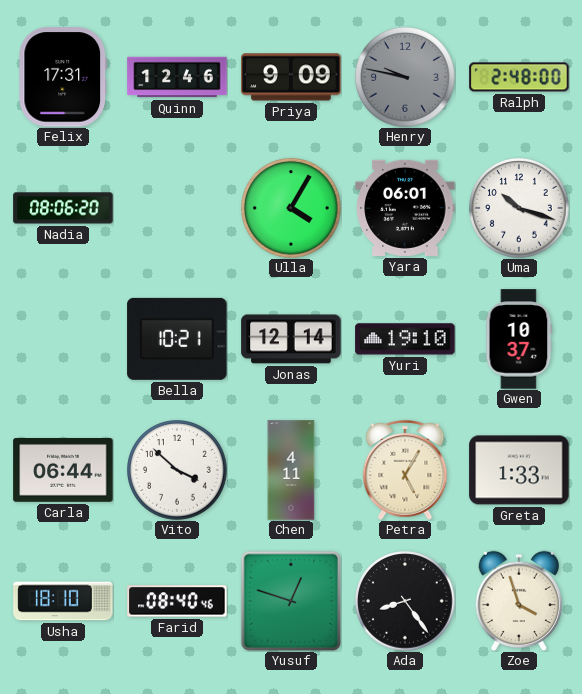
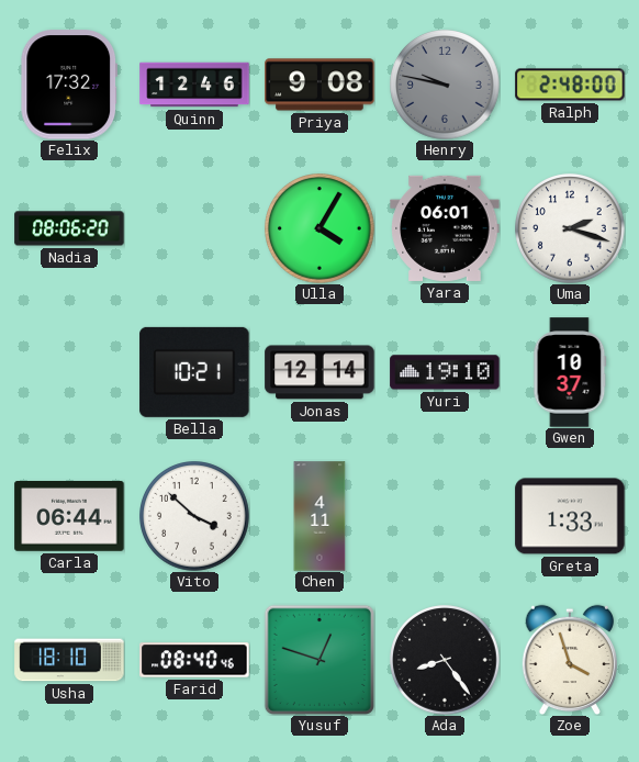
Felix: 17:31 -> 17:32
Priya: 9:09 -> 9:08
Uma: 10:18 -> 2:18
Petra: 5:05 -> none
